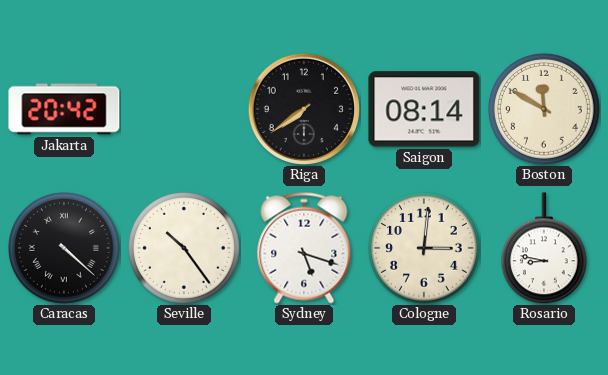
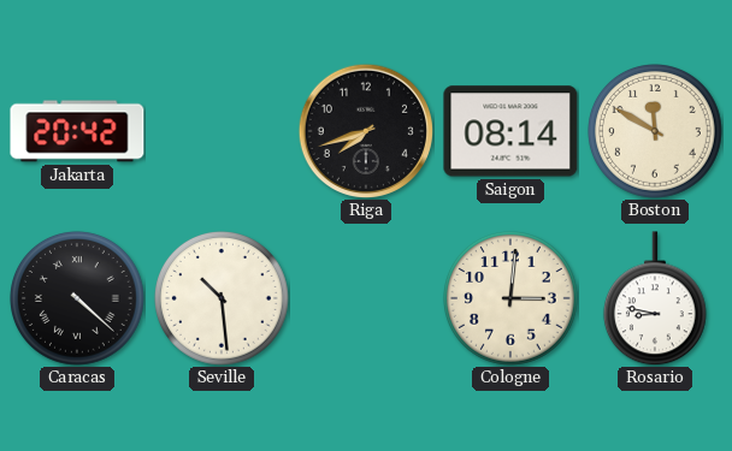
Riga: 7:39 -> 7:42
Seville: 10:24 -> 10:29
Sydney: 5:18 -> none
